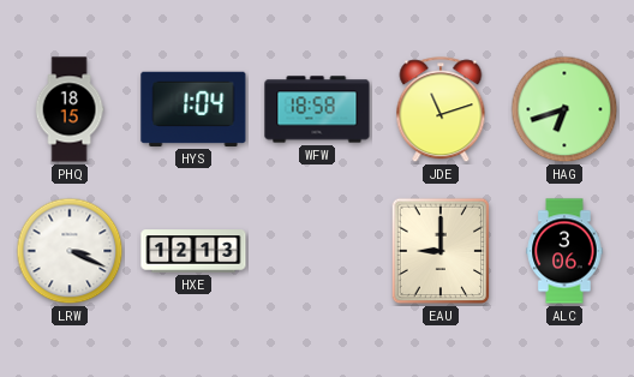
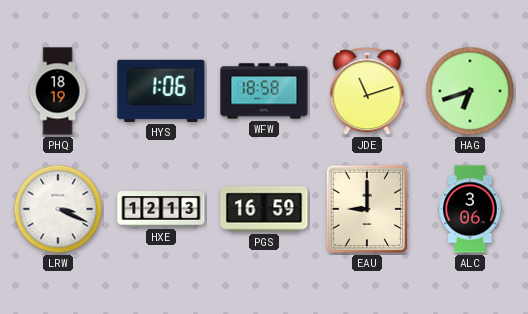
PHQ: 18:15 -> 18:19
HYS: 1:04 -> 1:06
PGS: none -> 16:59
